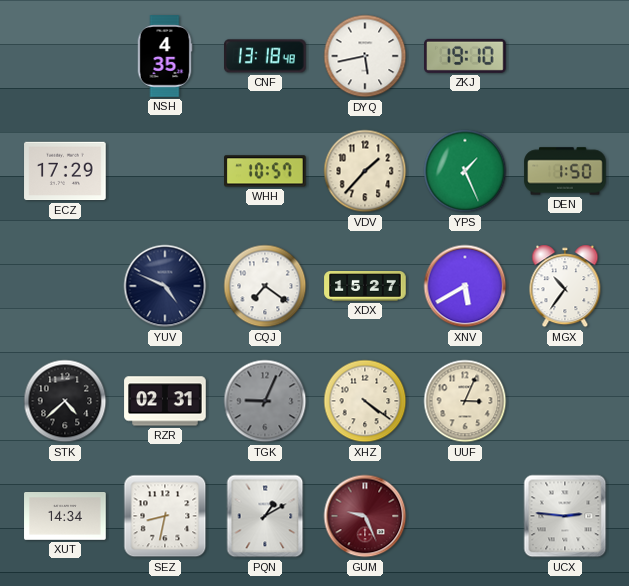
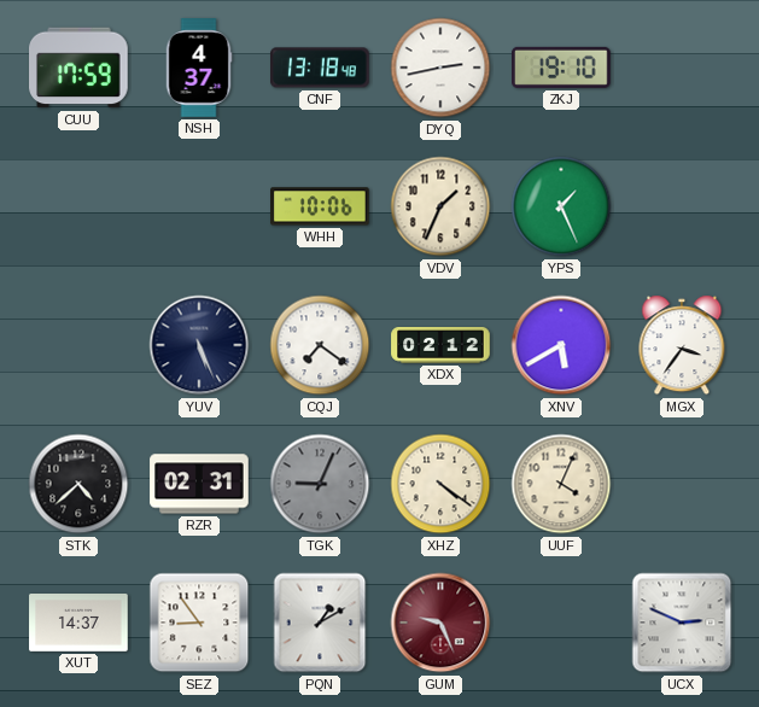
CUU: none -> 17:59
NSH: 4:35 -> 4:37
DYQ: 5:43 -> 2:43
ECZ: 17:29 -> none
WHH: 10:57 -> 10:06
VDV: 1:37 -> 1:34
DEN: 1:50 -> none
YUV: 4:49 -> 5:26
XDX: 15:27 -> 02:12
MGX: 10:36 -> 3:36
UUF: 3:04 -> 4:04
XUT: 14:34 -> 14:37
SEZ: 8:32 -> 8:54
UCX: 2:46 -> 2:49
